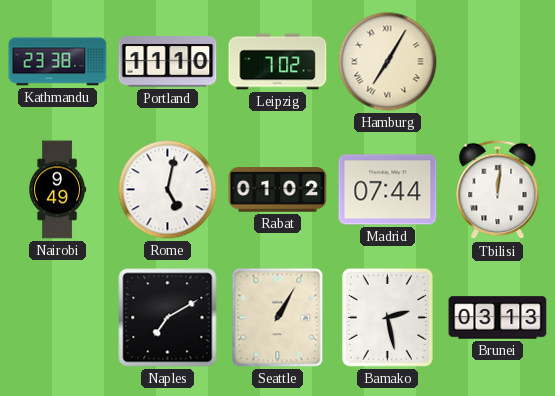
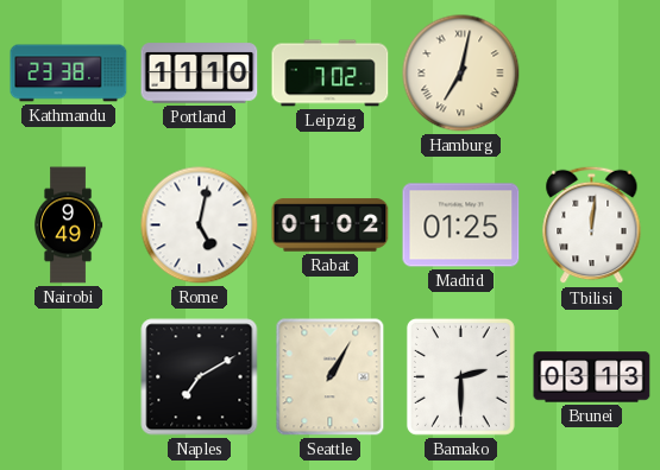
Hamburg: 7:05 -> 7:02
Madrid: 07:44 -> 01:25
Bamako: 2:28 -> 2:30
